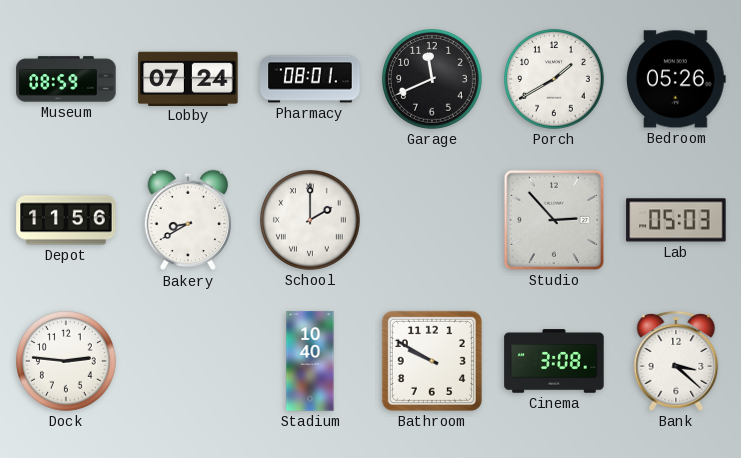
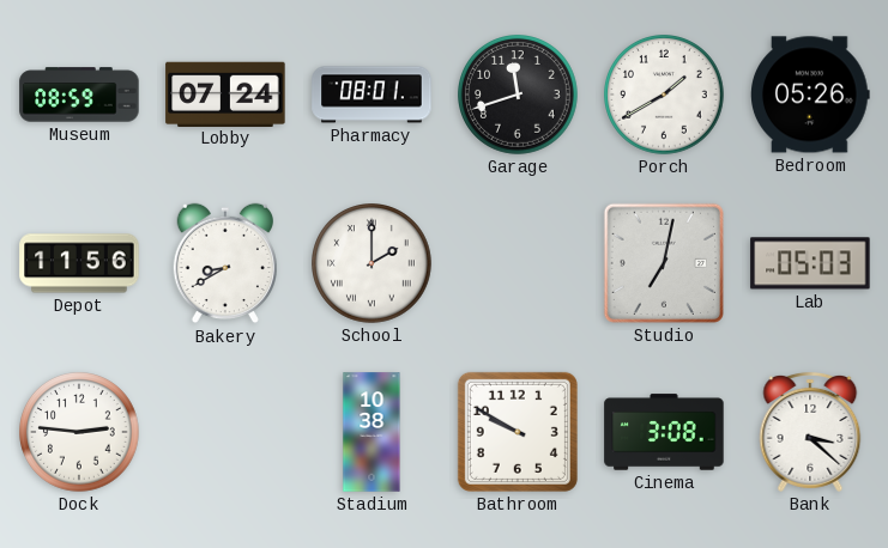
Garage: 11:41 -> 11:42
Studio: 2:53 -> 7:02
Stadium: 10:40 -> 10:38
